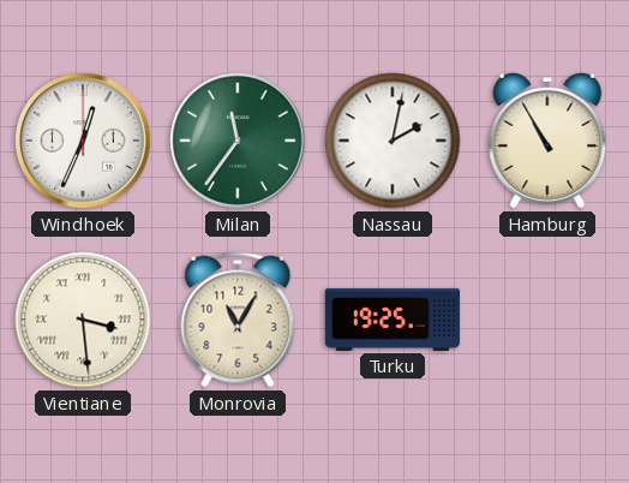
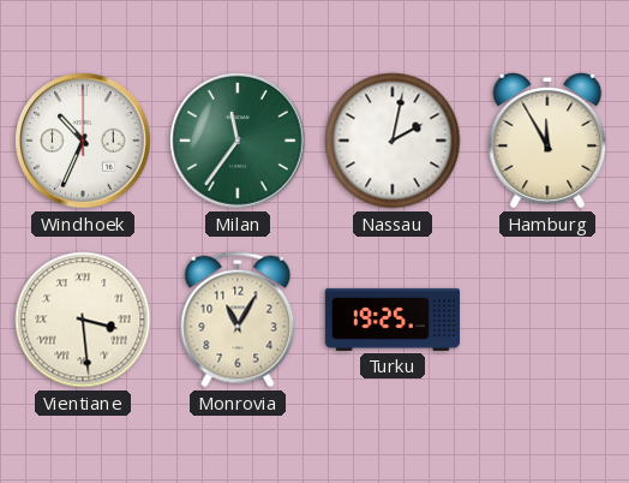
Windhoek: 12:34 -> 10:34
Hamburg: 10:55 -> 11:55
